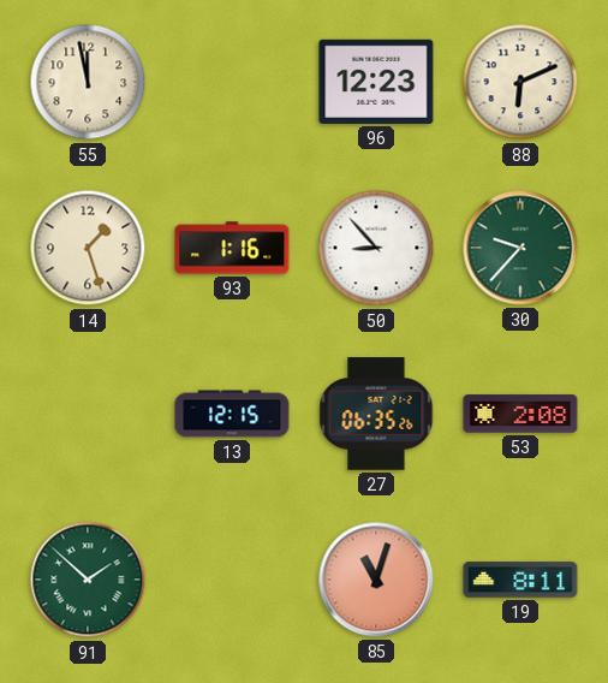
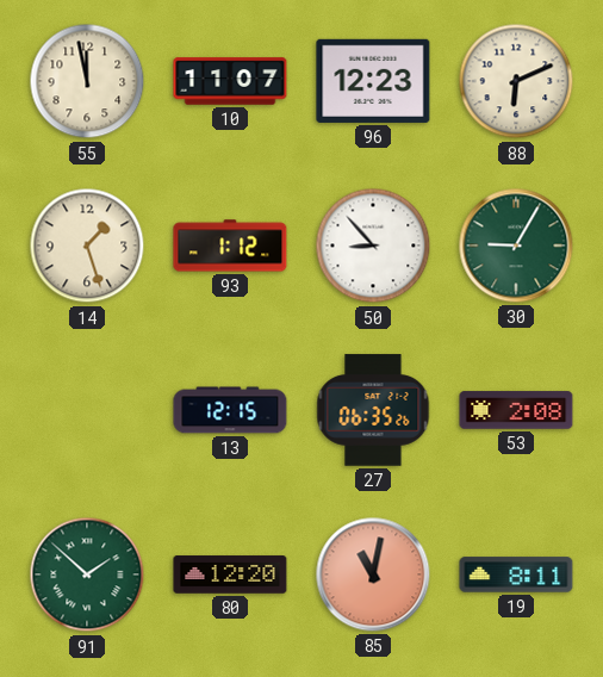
10: none -> 11:07
93: 1:16 -> 1:12
30: 9:37 -> 9:05
80: none -> 12:20
85: 11:03 -> 11:02
